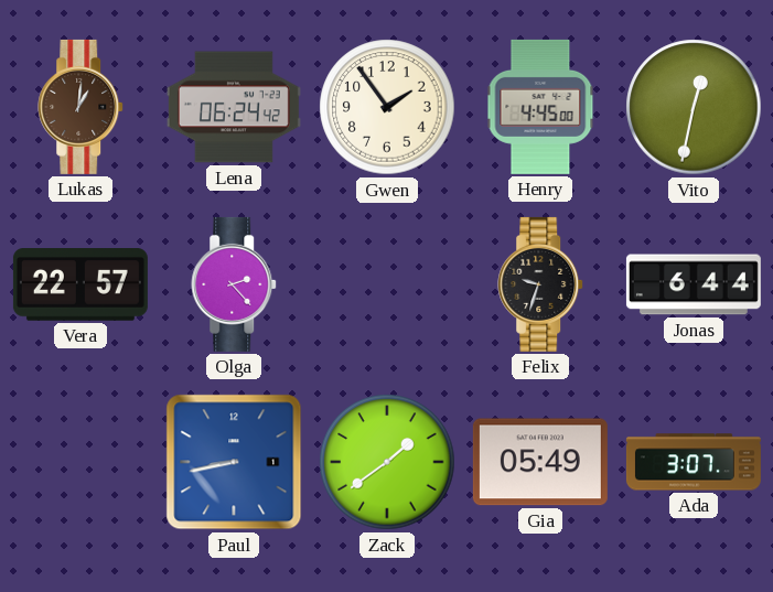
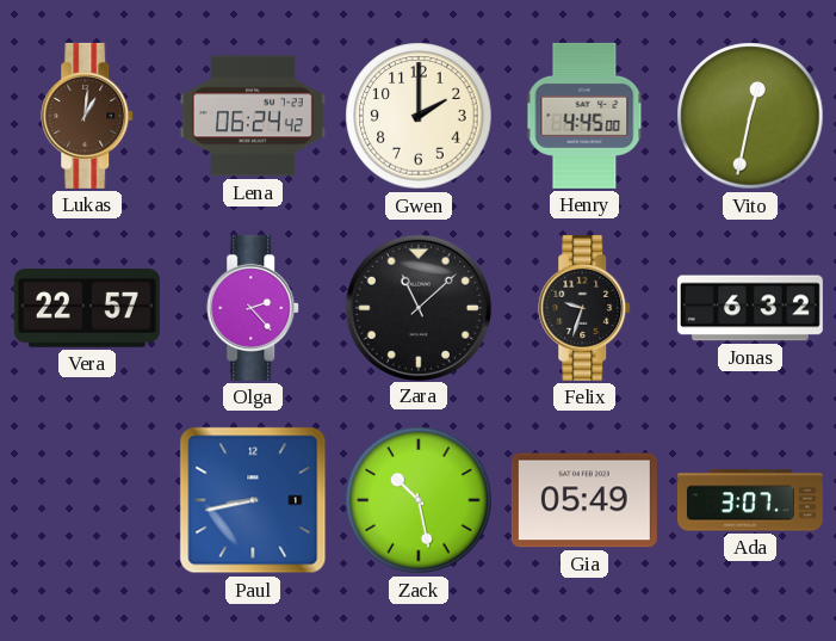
Gwen: 1:54 -> 2:00
Zara: none -> 11:08
Jonas: 6:44 -> 6:32
Zack: 1:39 -> 10:28
